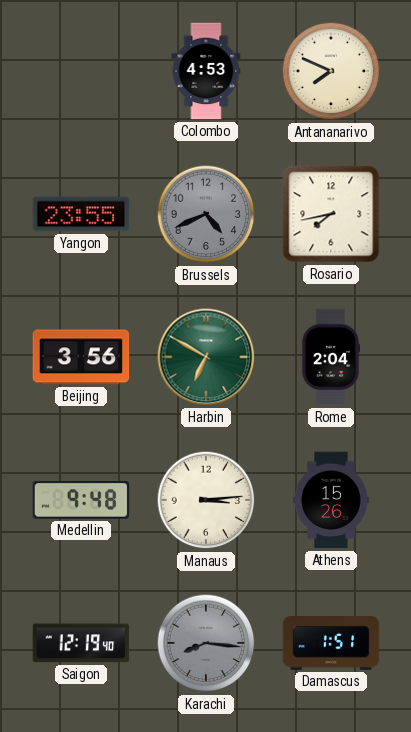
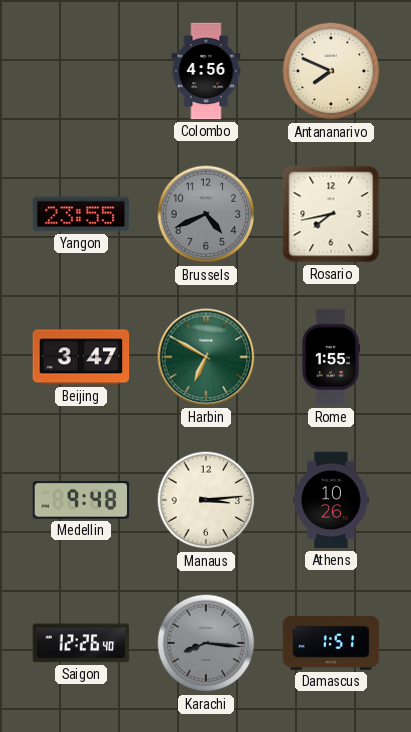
Colombo: 4:53 -> 4:56
Beijing: 3:56 -> 3:47
Rome: 2:04 -> 1:55
Athens: 15:26 -> 10:26
Saigon: 12:19 -> 12:26
